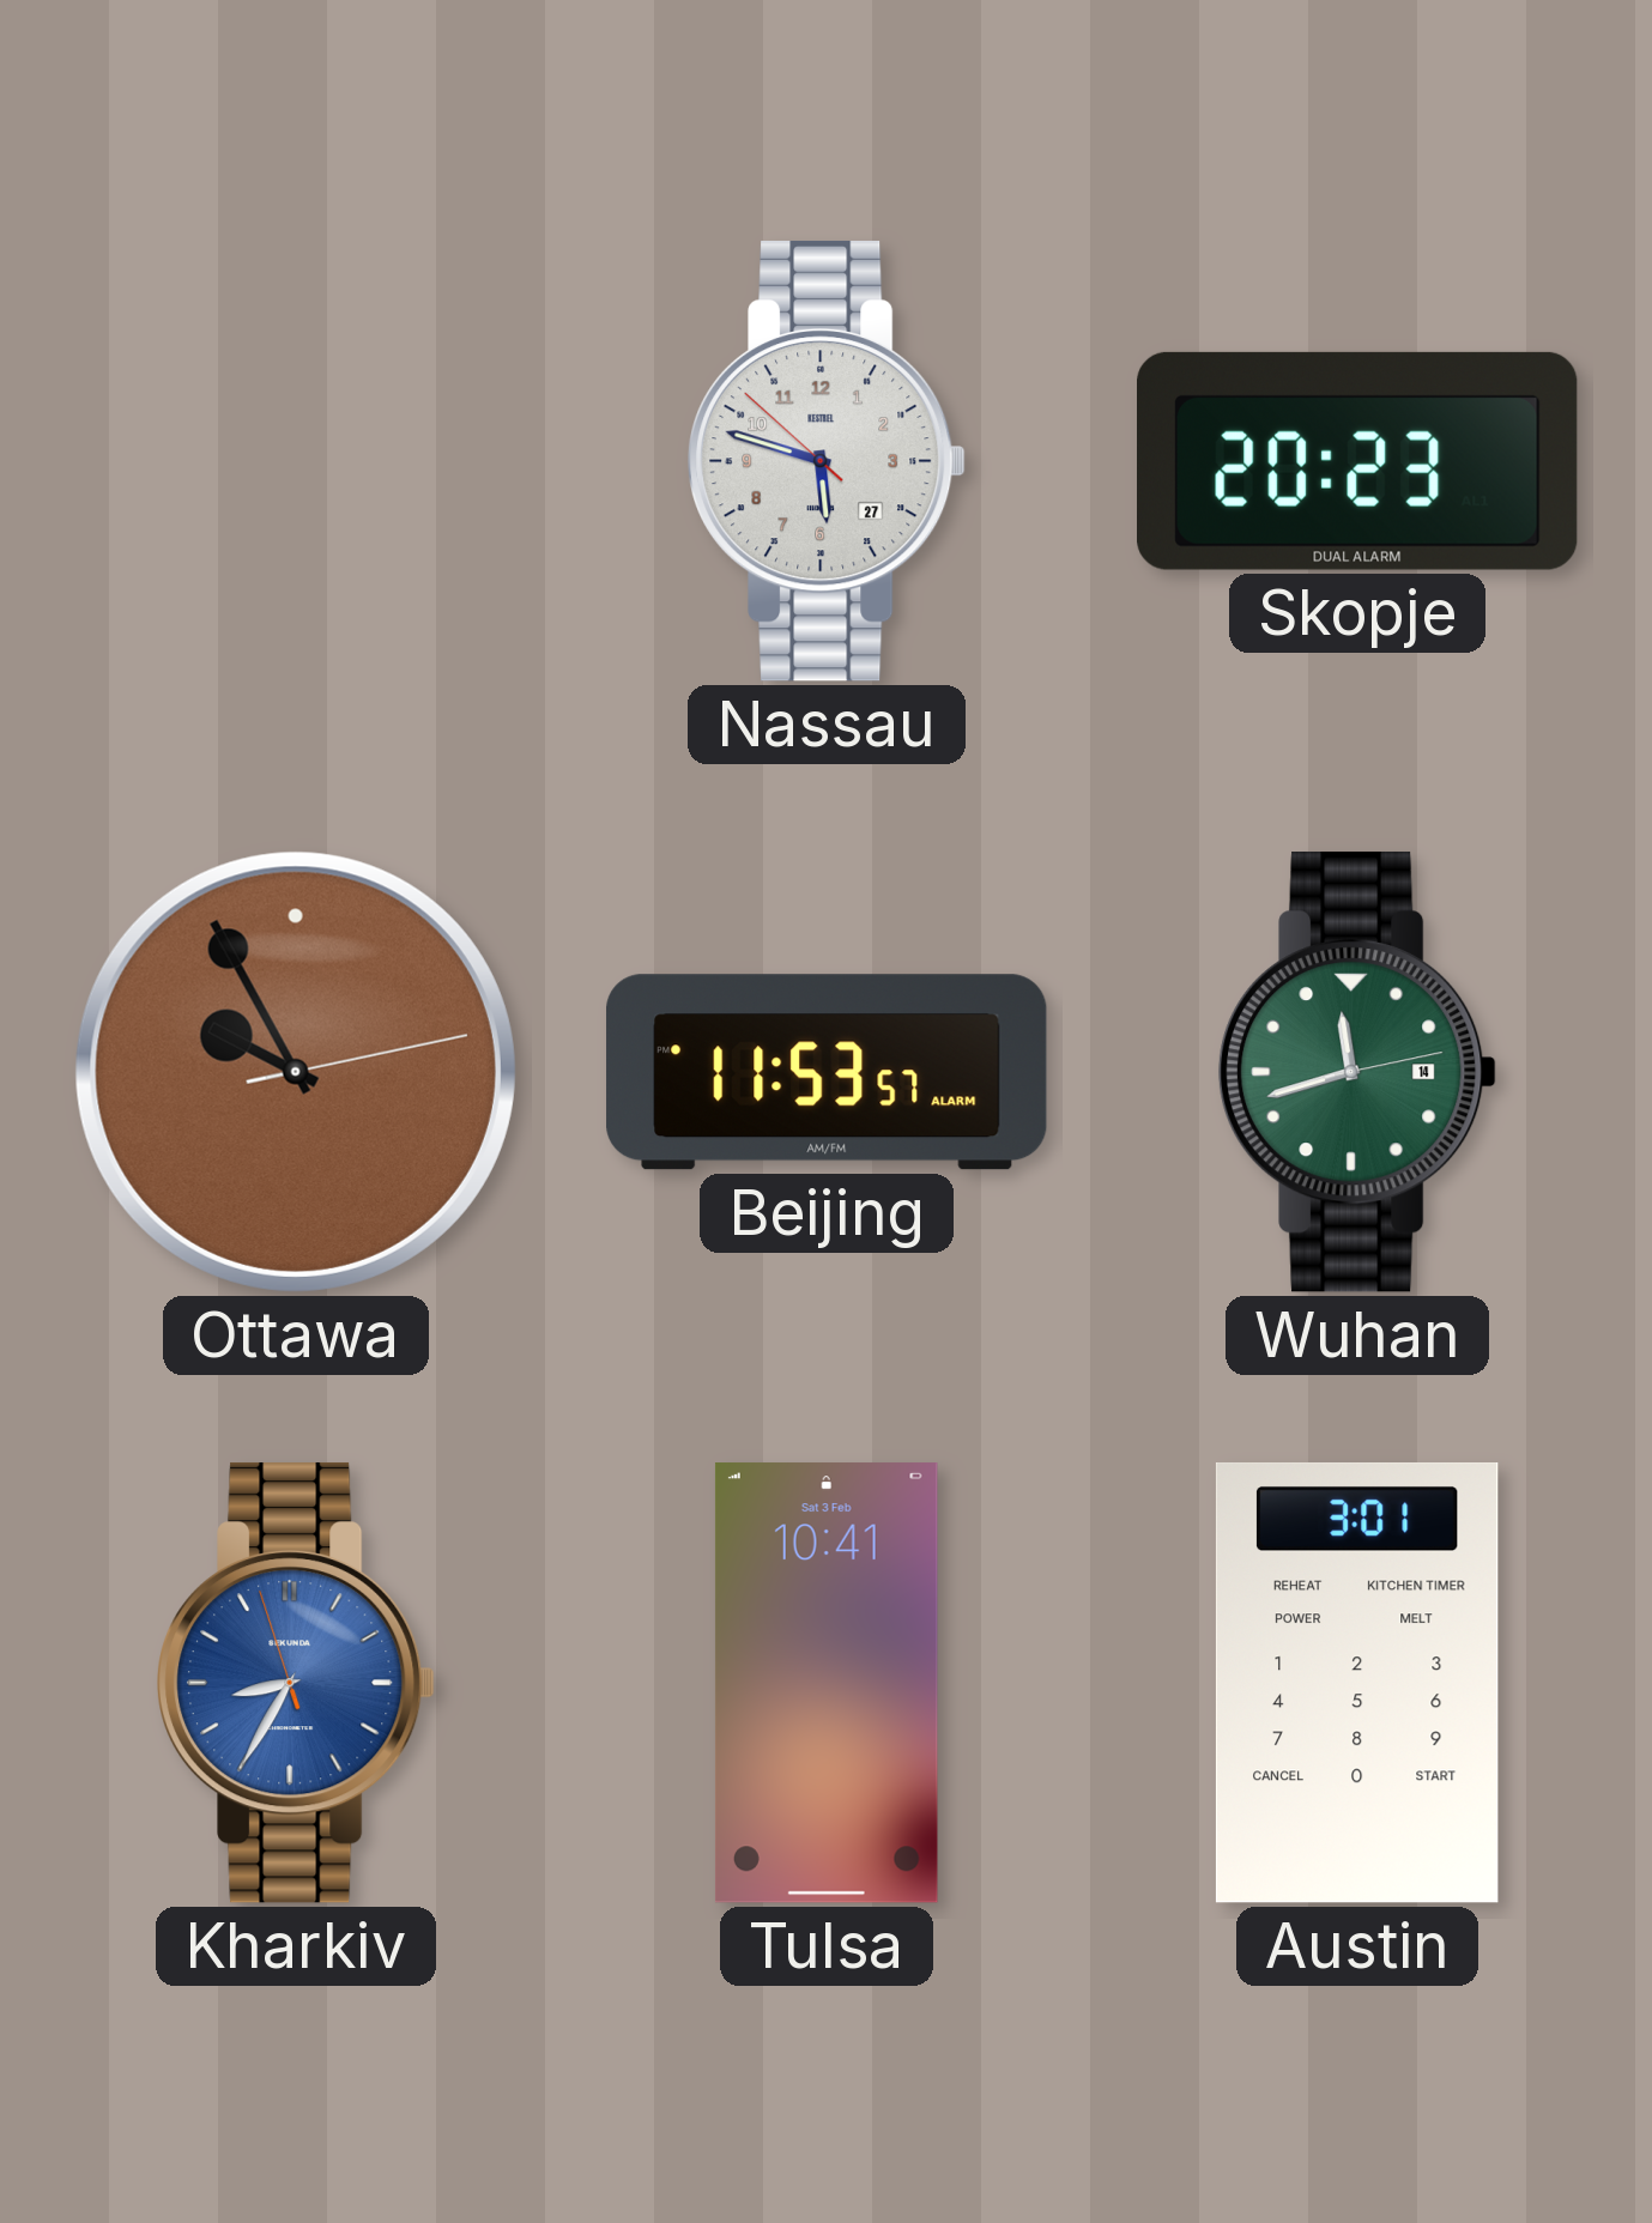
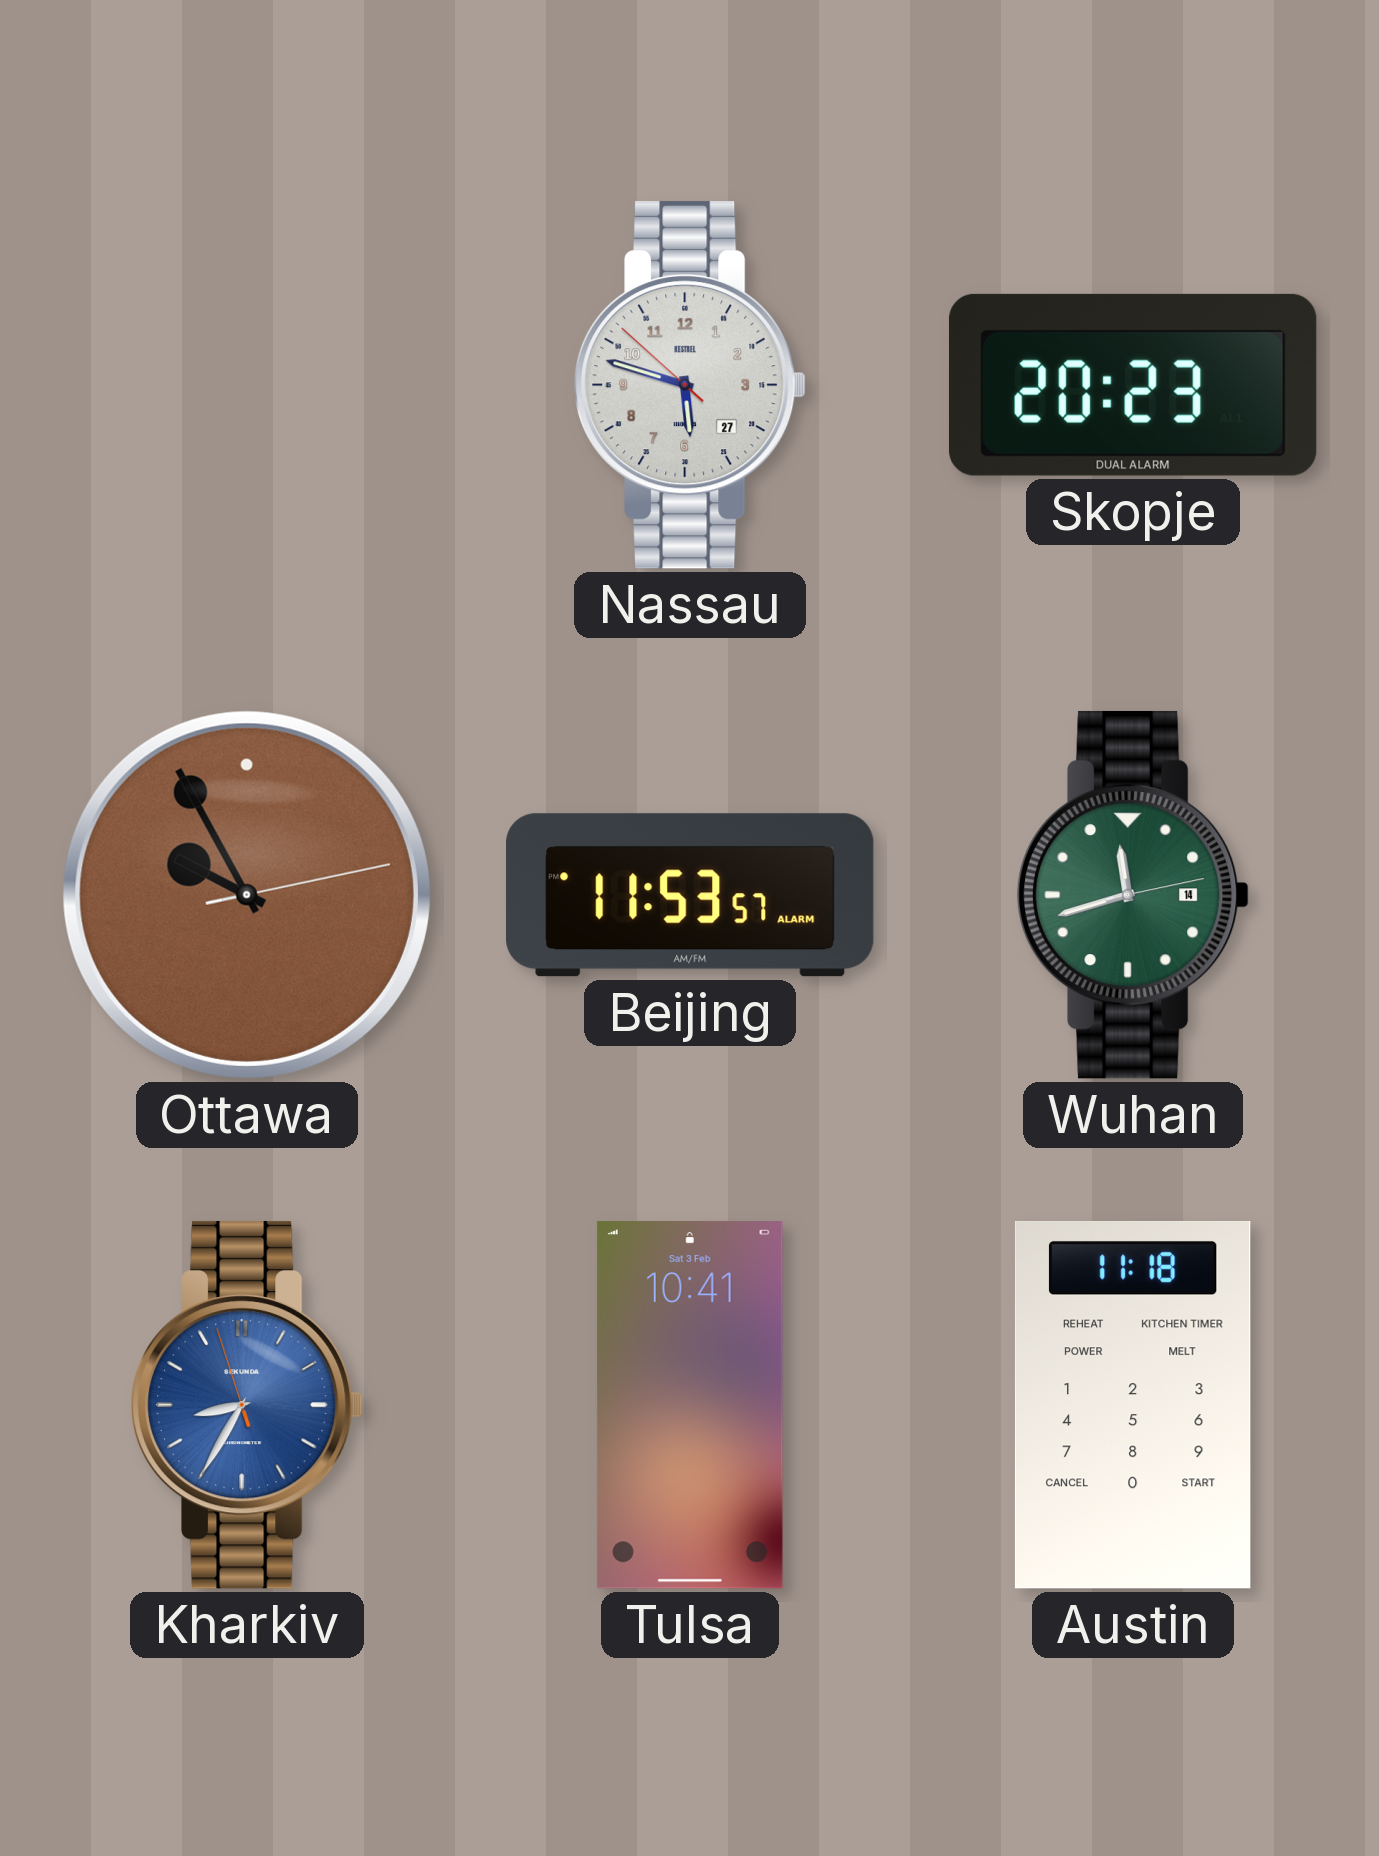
Austin: 3:01 -> 11:18
